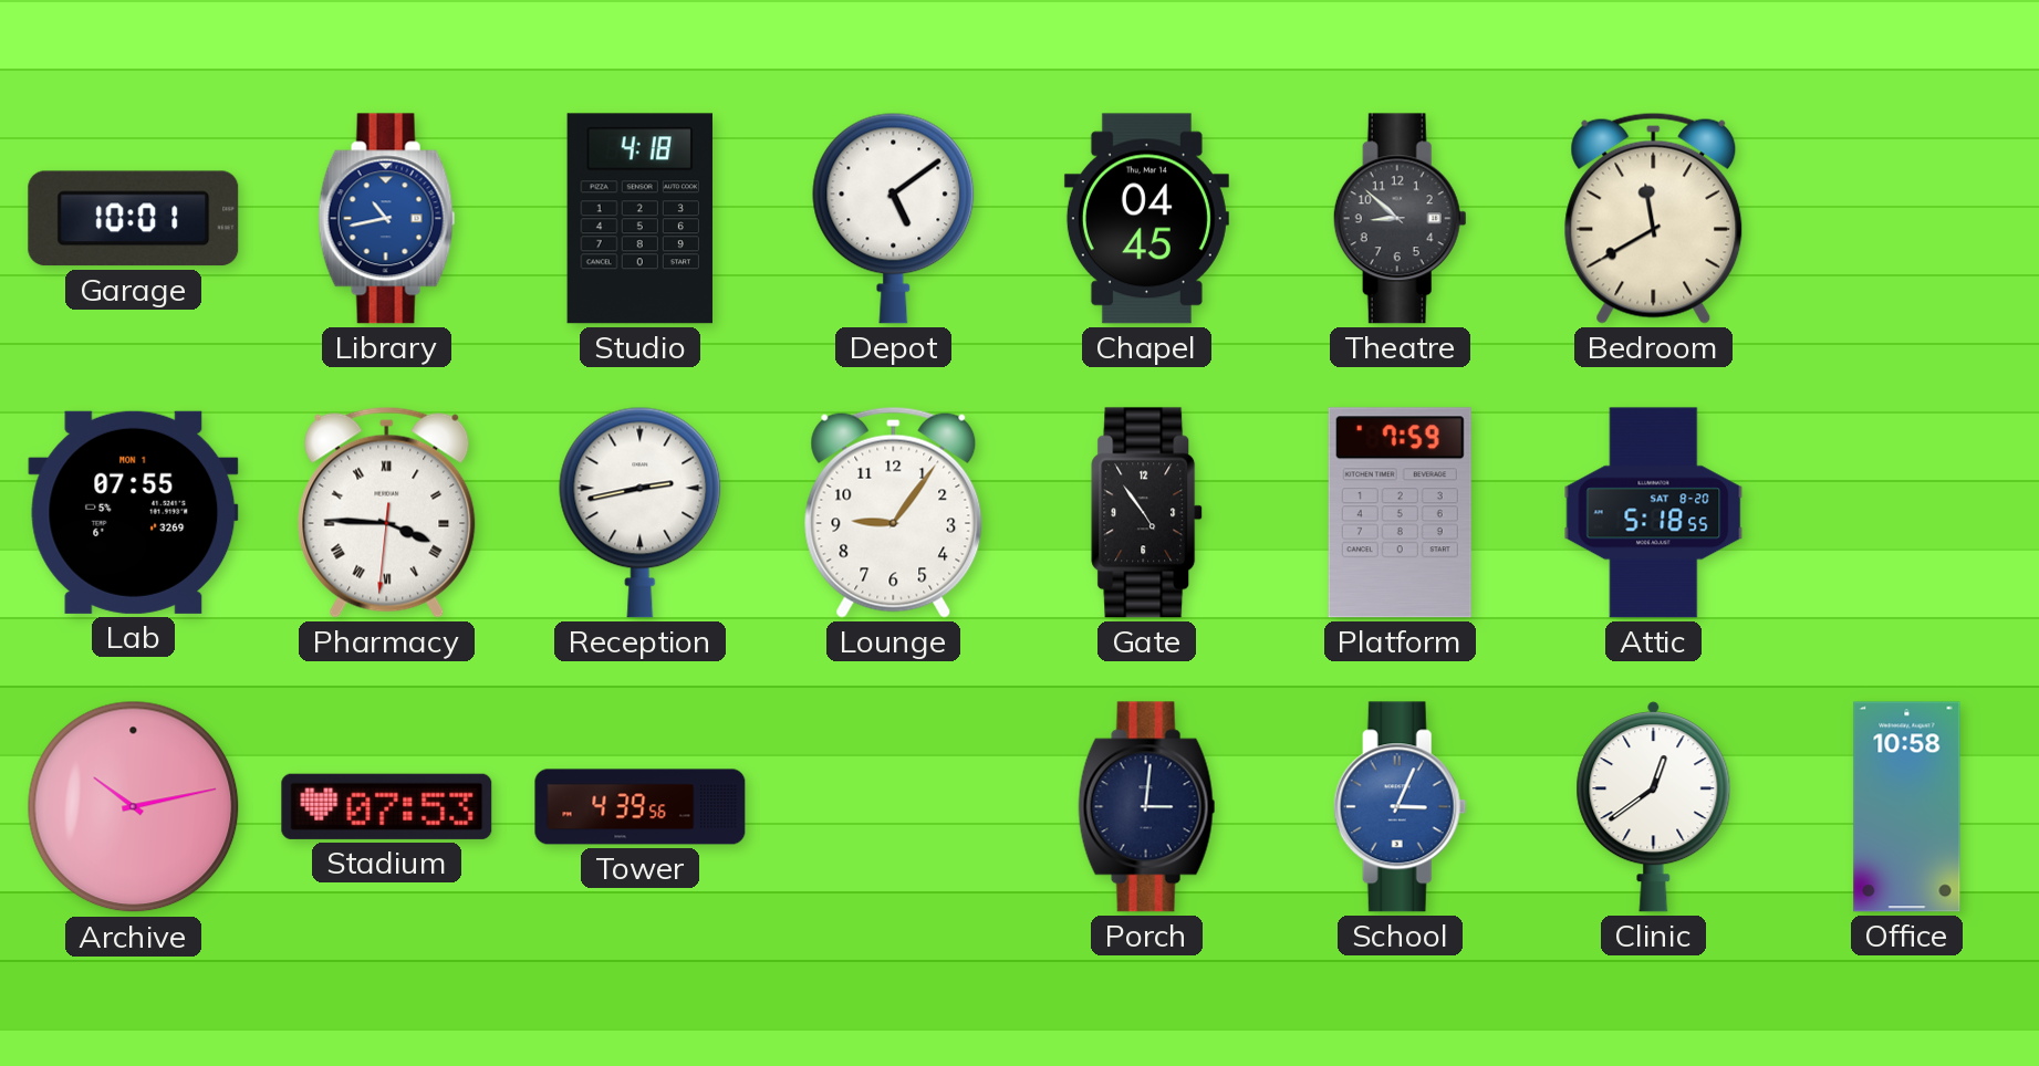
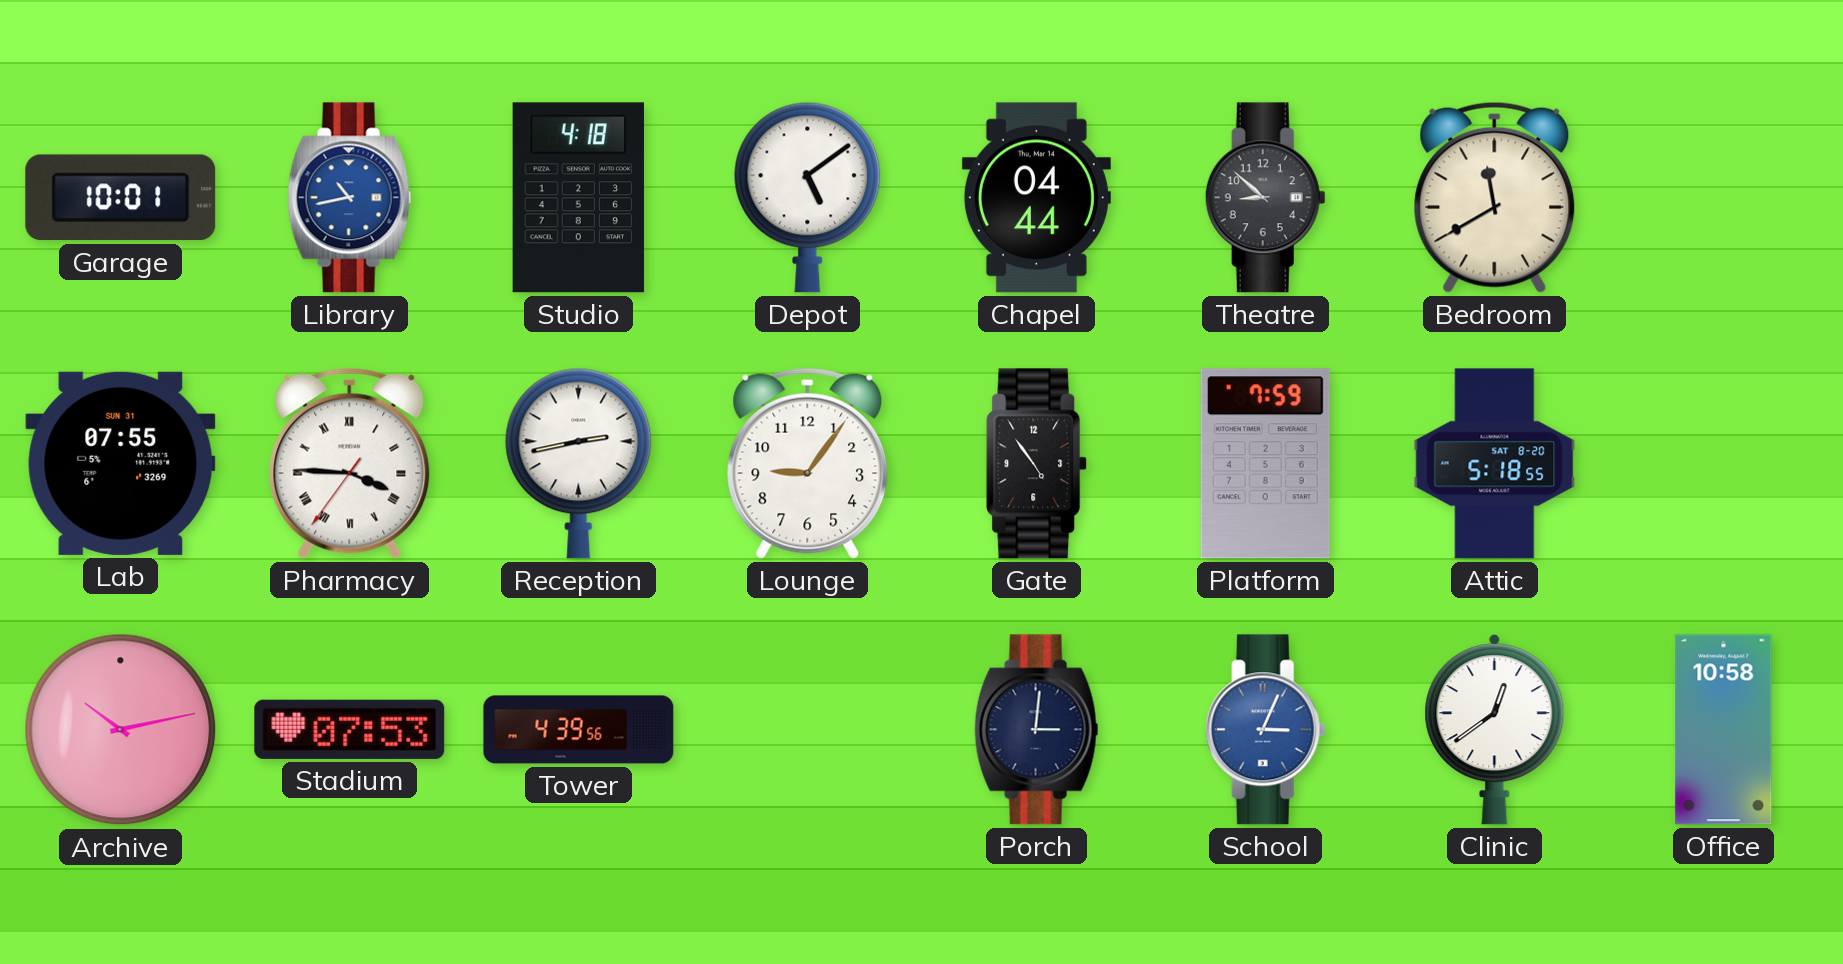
Chapel: 04:45 -> 04:44
Lab date: MON 1 -> SUN 31
Pharmacy: 3:45:31 -> 3:45:36
